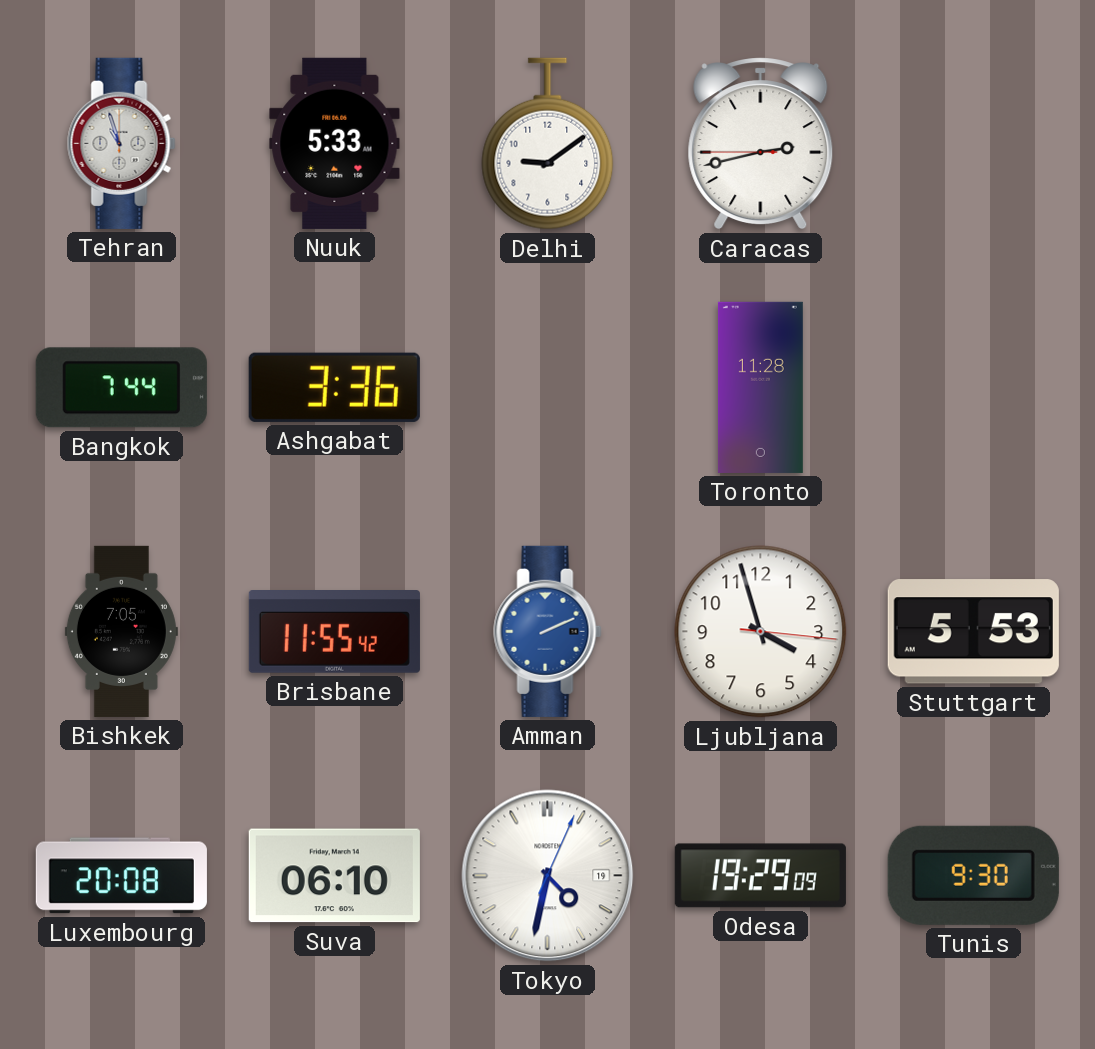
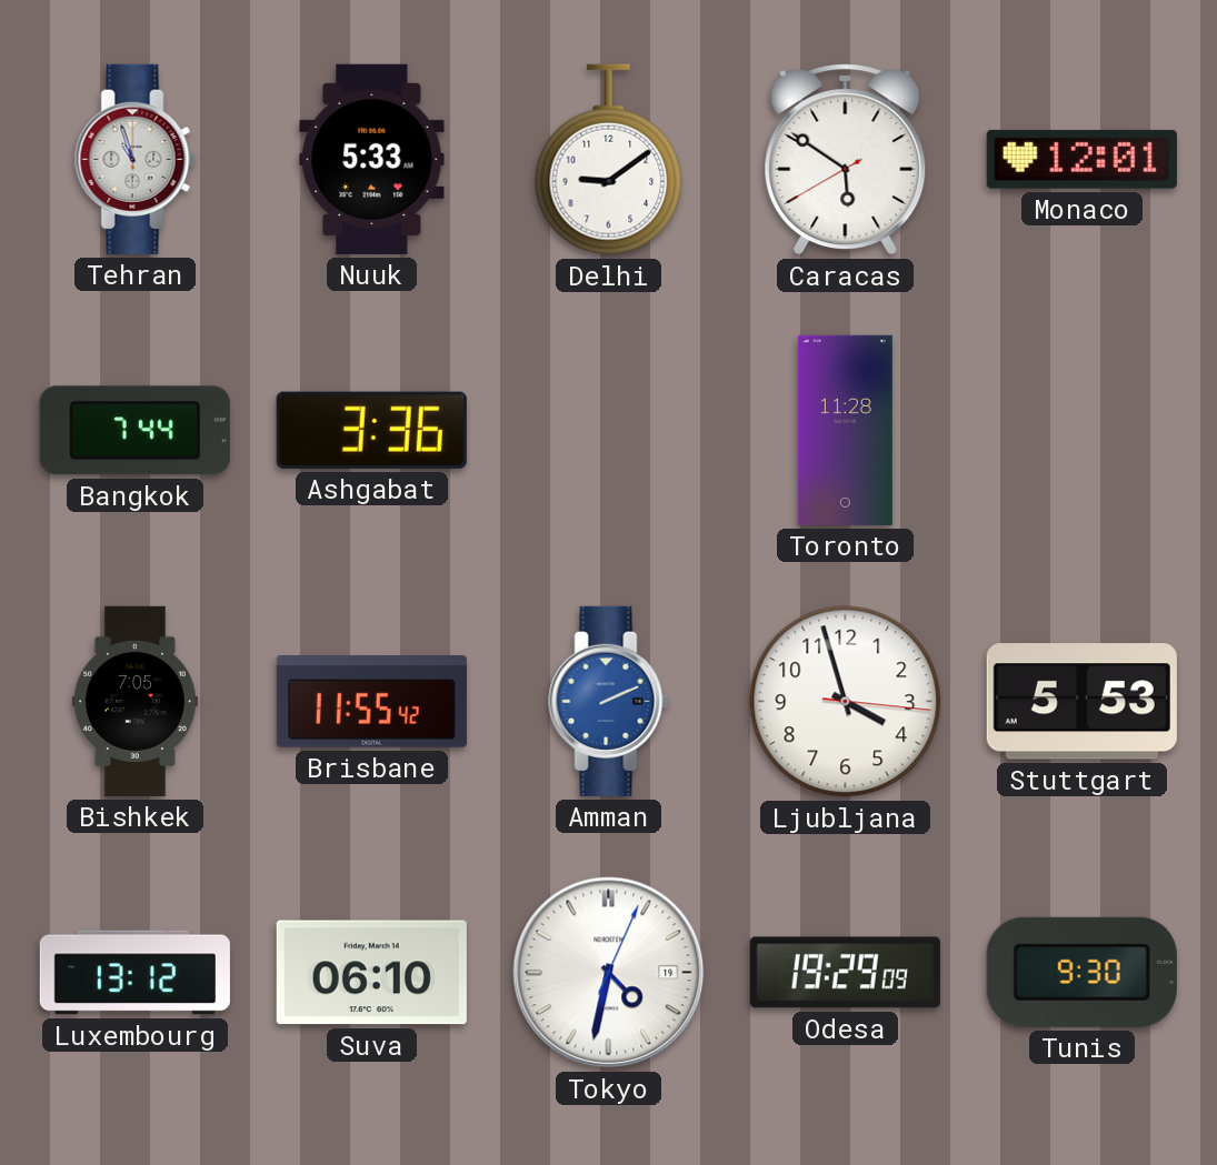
Caracas: 2:42 -> 5:50
Monaco: none -> 12:01
Luxembourg: 20:08 -> 13:12
